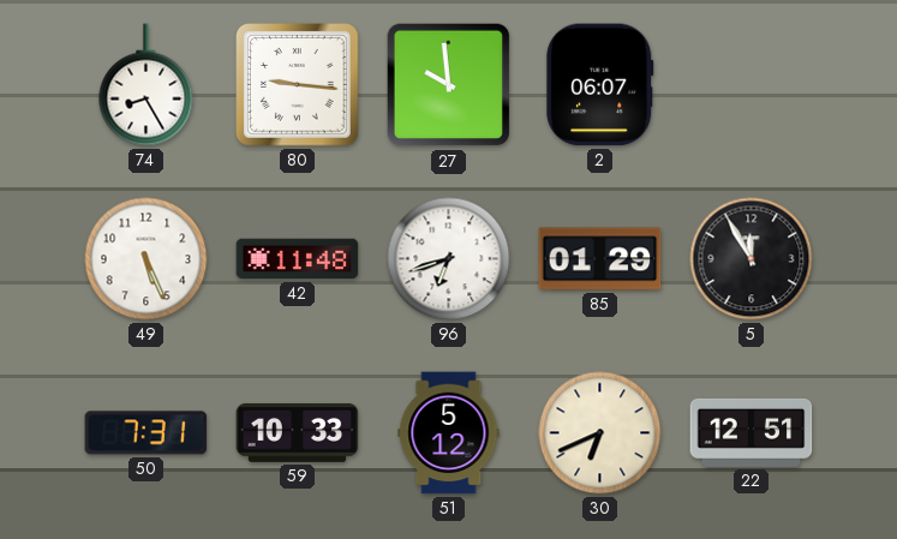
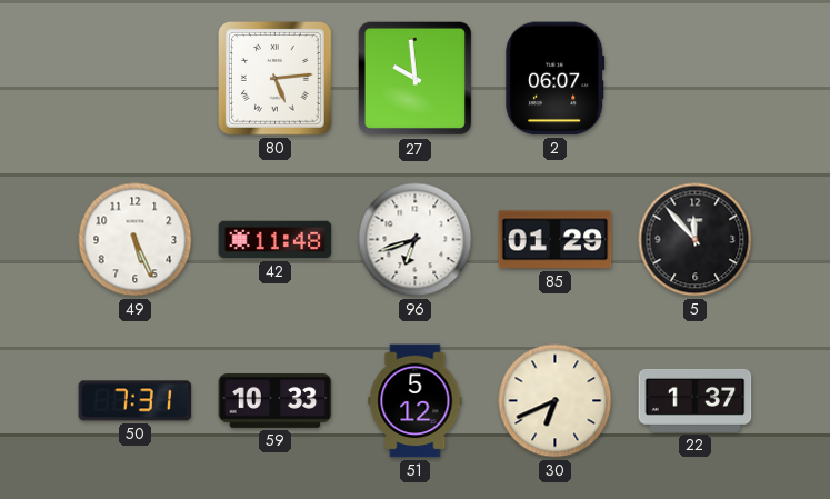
74: 8:25 -> none
80: 9:16 -> 5:14
5: 11:55 -> 11:53
22: 12:51 -> 1:37
